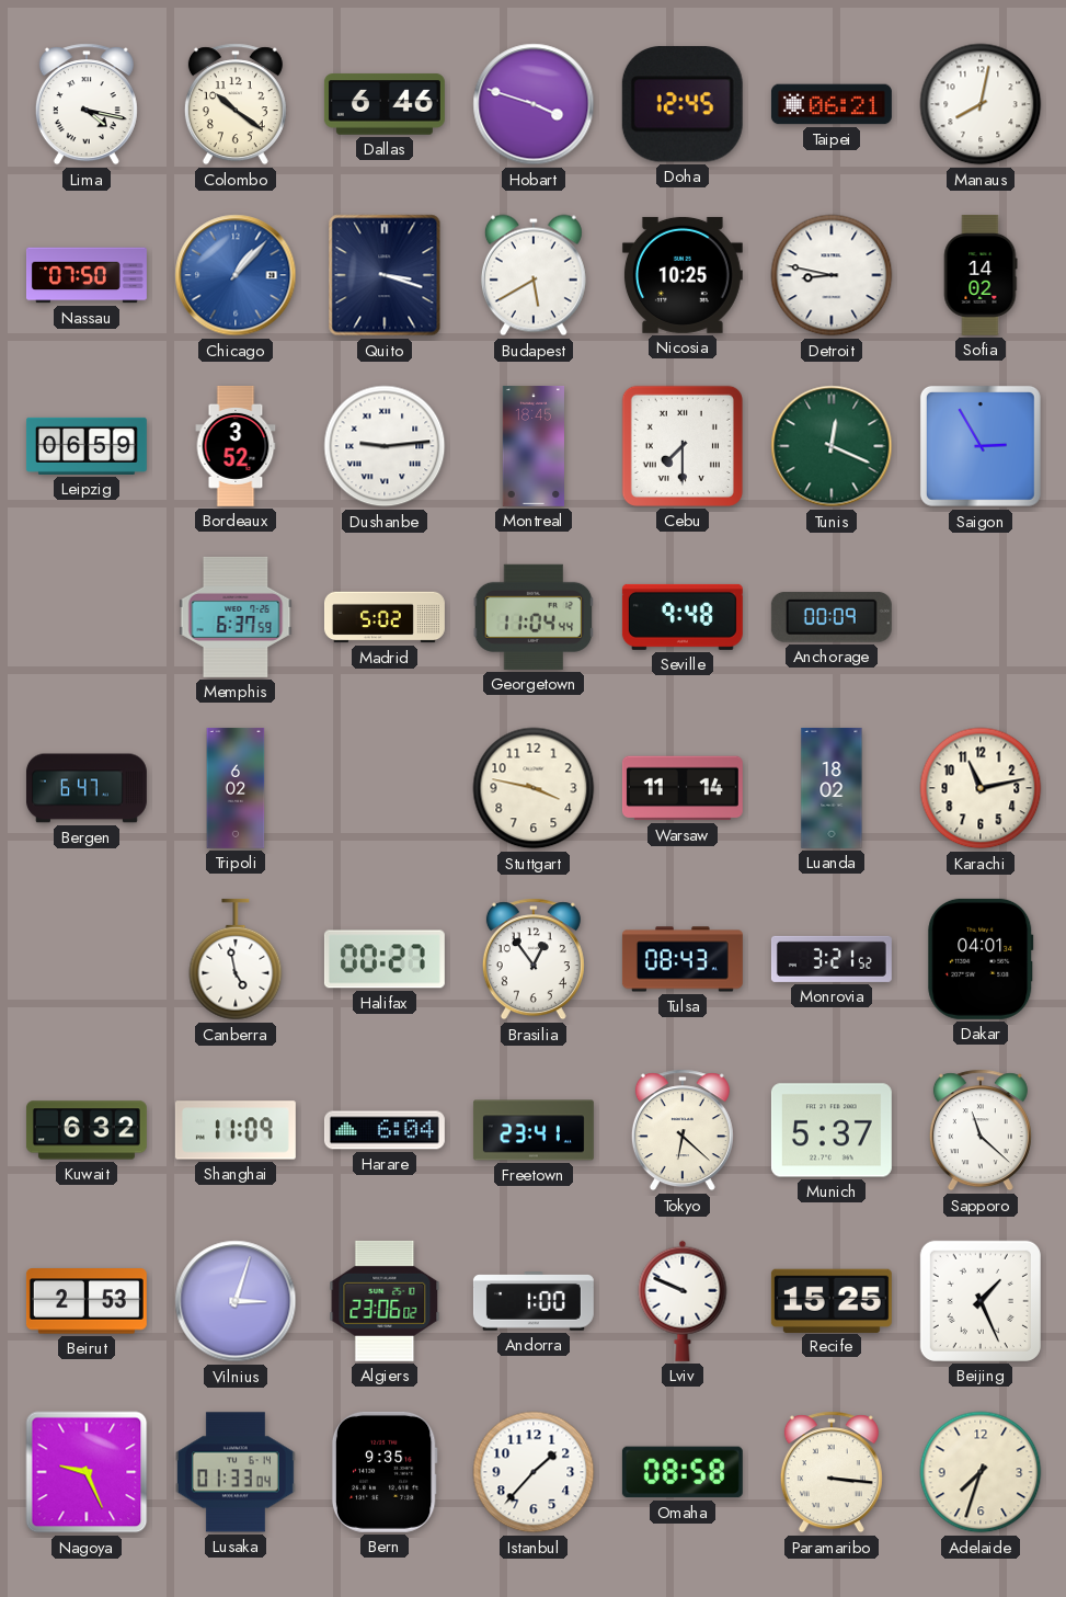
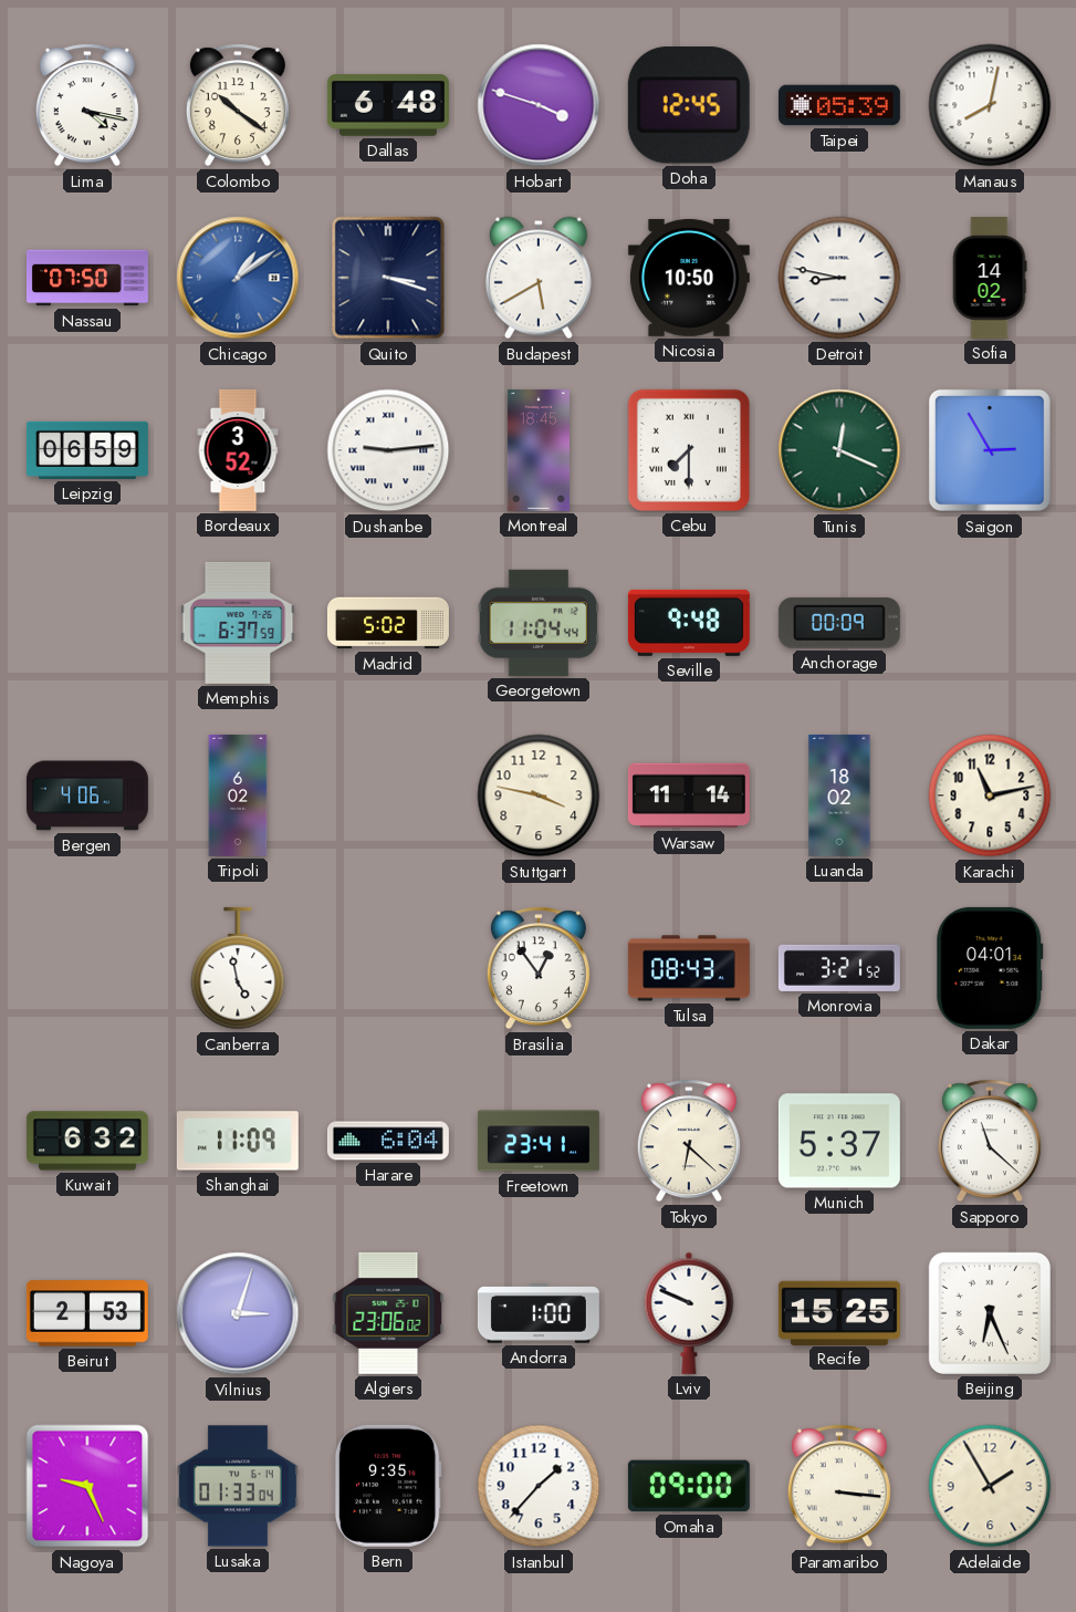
Dallas: 6:46 -> 6:48
Taipei: 06:21 -> 05:39
Chicago: 1:07 -> 1:09
Nicosia: 10:25 -> 10:50
Bergen: 6:47 -> 4:06
Halifax: 00:27 -> none
Beijing: 1:26 -> 6:26
Omaha: 08:58 -> 09:00
Adelaide: 7:33 -> 1:55
